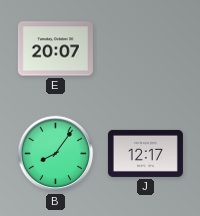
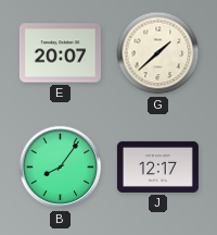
G: none -> 1:38
